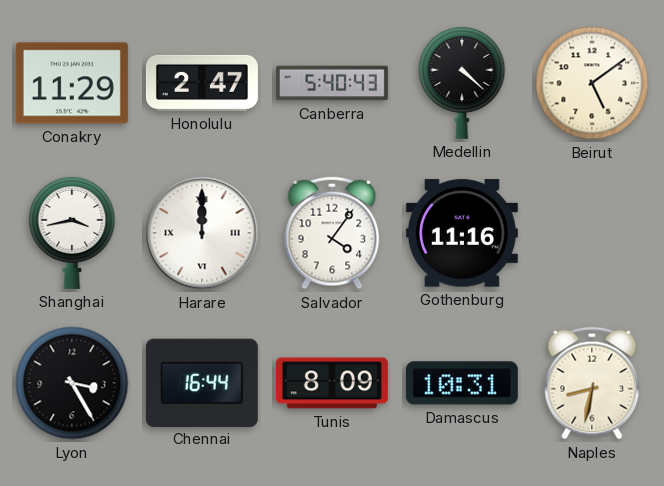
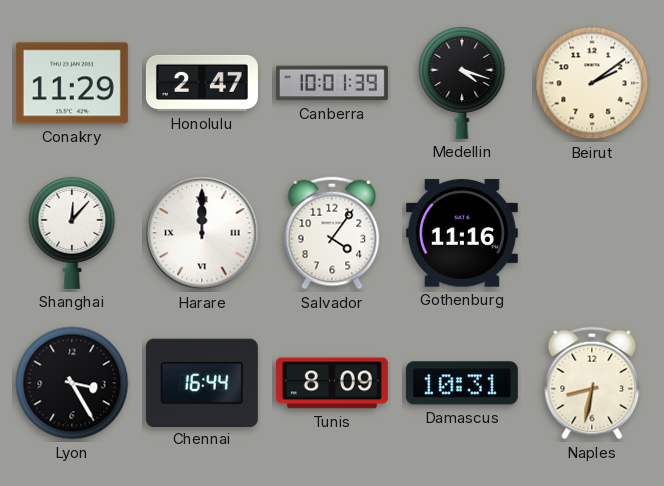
Canberra: 5:40 -> 10:01
Medellin: 4:22 -> 4:18
Beirut: 5:09 -> 2:09
Shanghai: 3:43 -> 12:07
